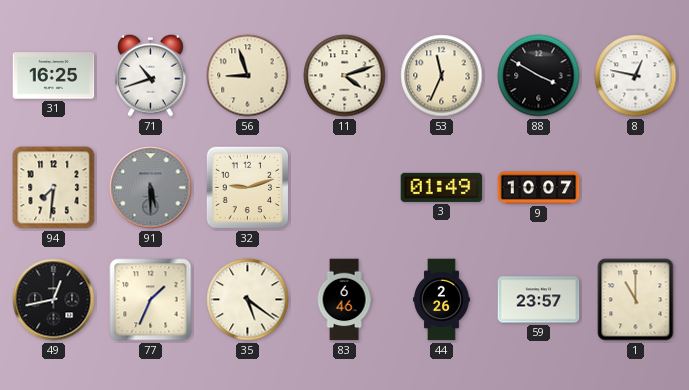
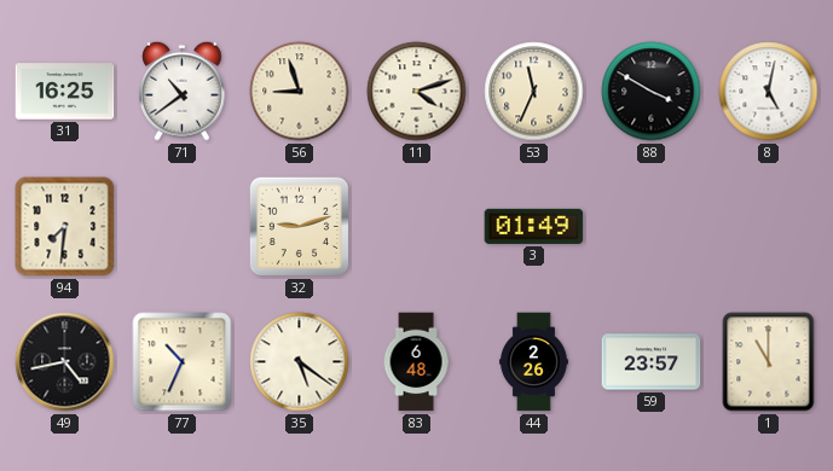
71: 10:42 -> 10:39
8: 12:47 -> 5:02
91: 5:30 -> none
9: 10:07 -> none
49: 12:43 -> 4:43
77: 1:34 -> 10:34
83: 6:46 -> 6:48
